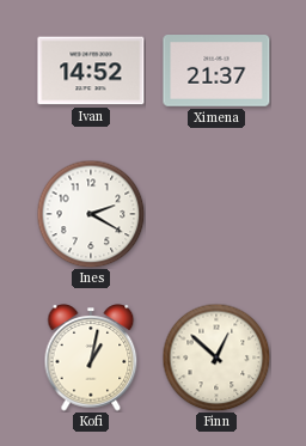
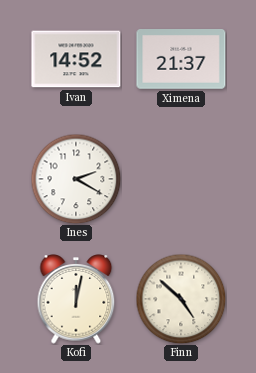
Kofi: 1:02 -> 12:02
Finn: 12:52 -> 4:52
